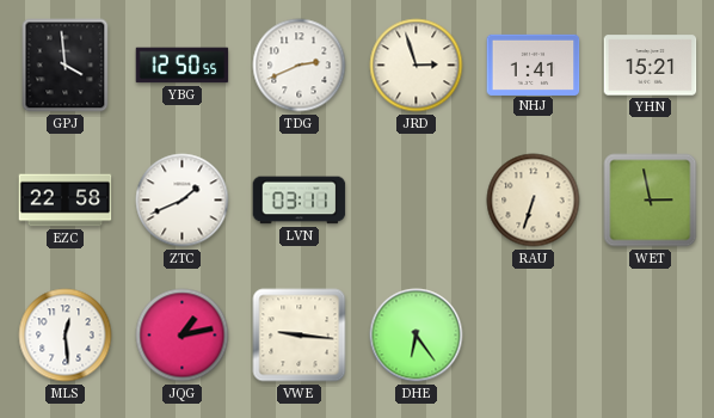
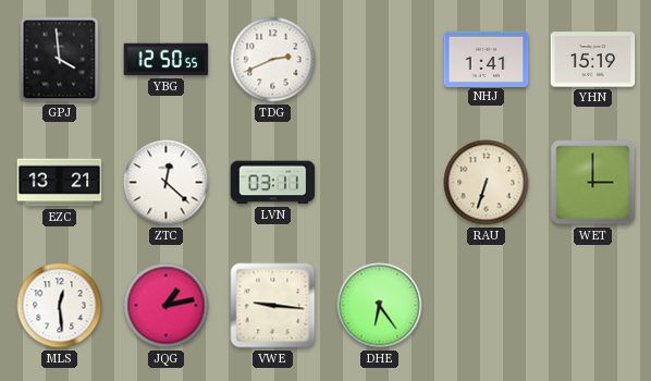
JRD: 2:57 -> none
YHN: 15:21 -> 15:19
EZC: 22:58 -> 13:21
ZTC: 1:41 -> 12:22
WET: 2:58 -> 3:00
